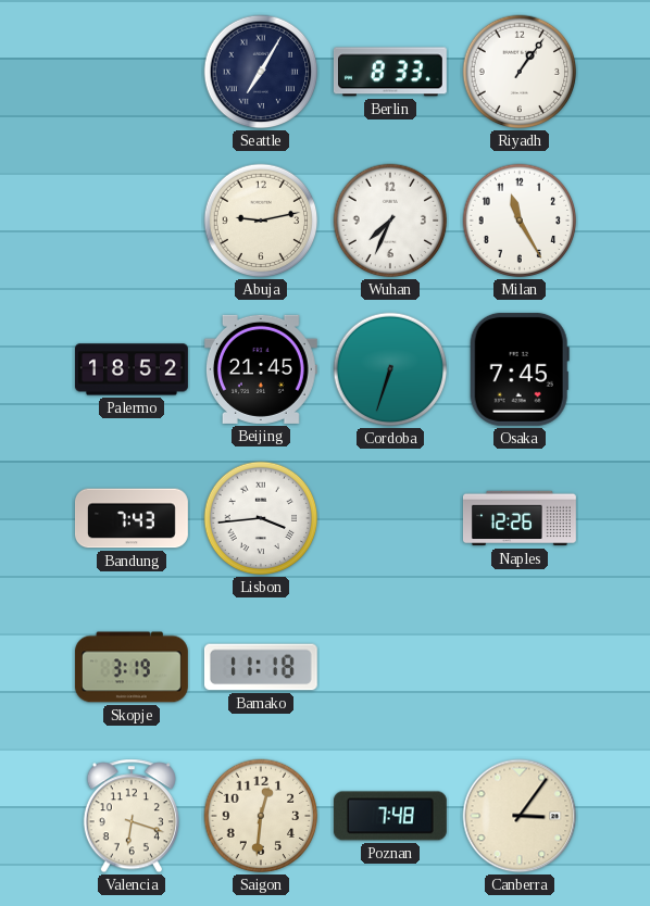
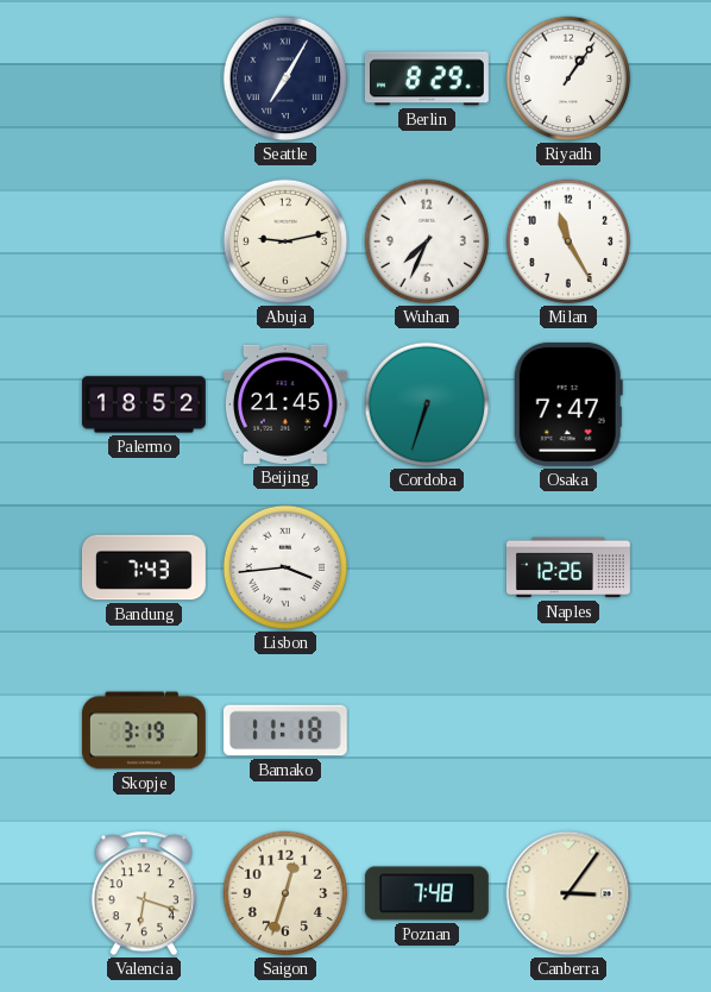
Berlin: 8:33 -> 8:29
Osaka: 7:45 -> 7:47
Saigon: 12:31 -> 12:33
